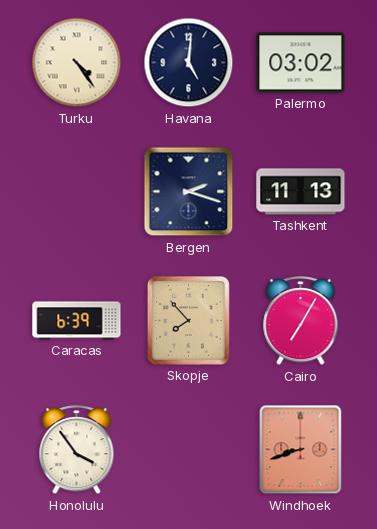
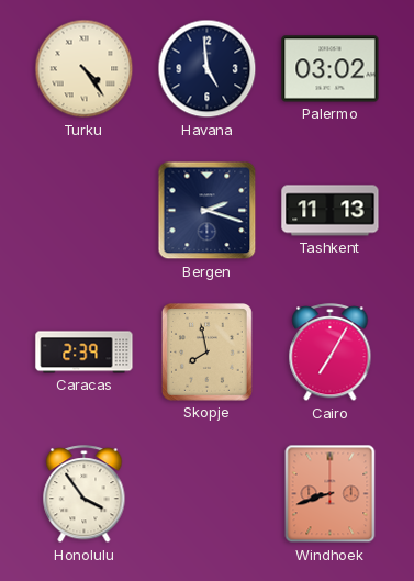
Havana: 5:01 -> 4:59
Caracas: 6:39 -> 2:39
Skopje: 7:53 -> 7:58
